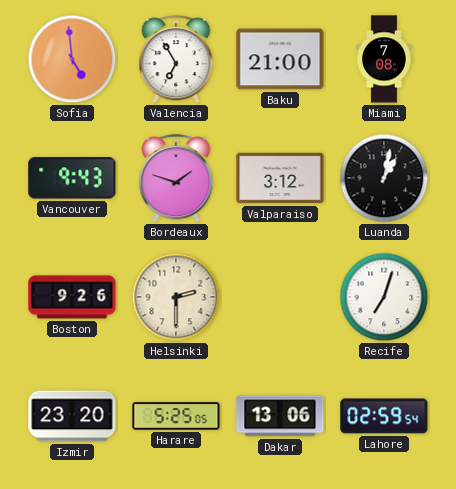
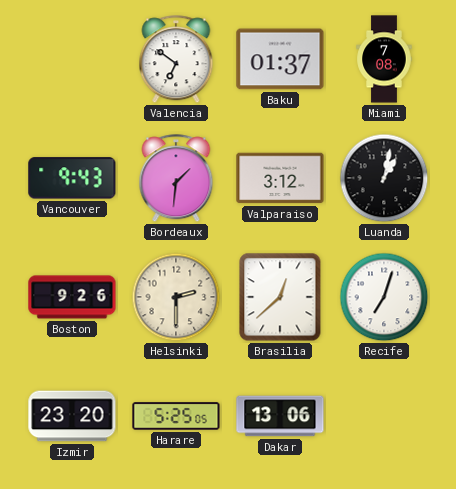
Sofia: 4:59 -> none
Valencia: 6:55 -> 6:51
Baku: 21:00 -> 01:37
Bordeaux: 1:48 -> 1:31
Brasilia: none -> 12:38
Lahore: 02:59 -> none
